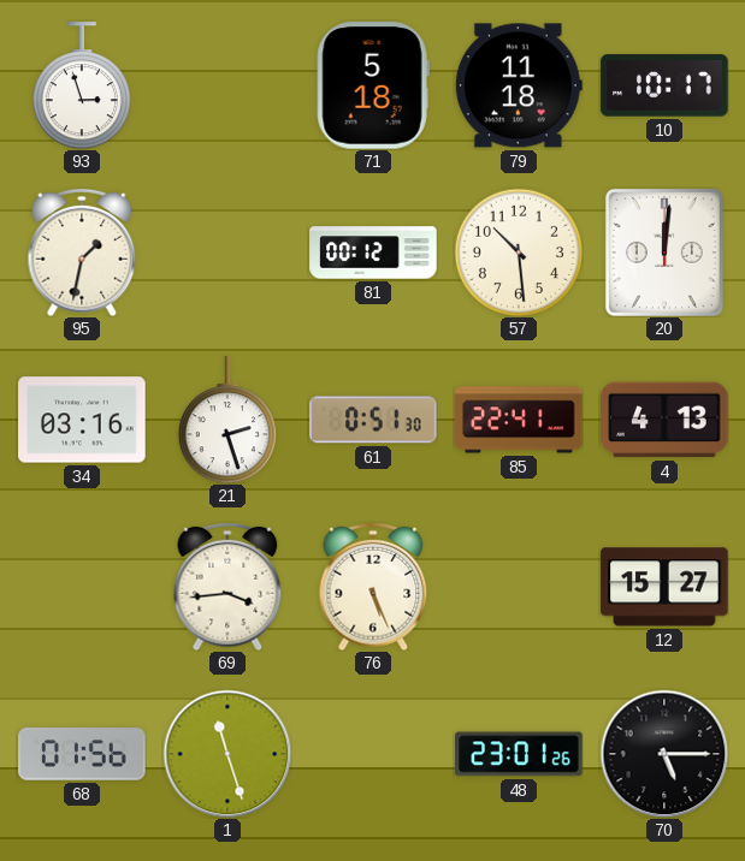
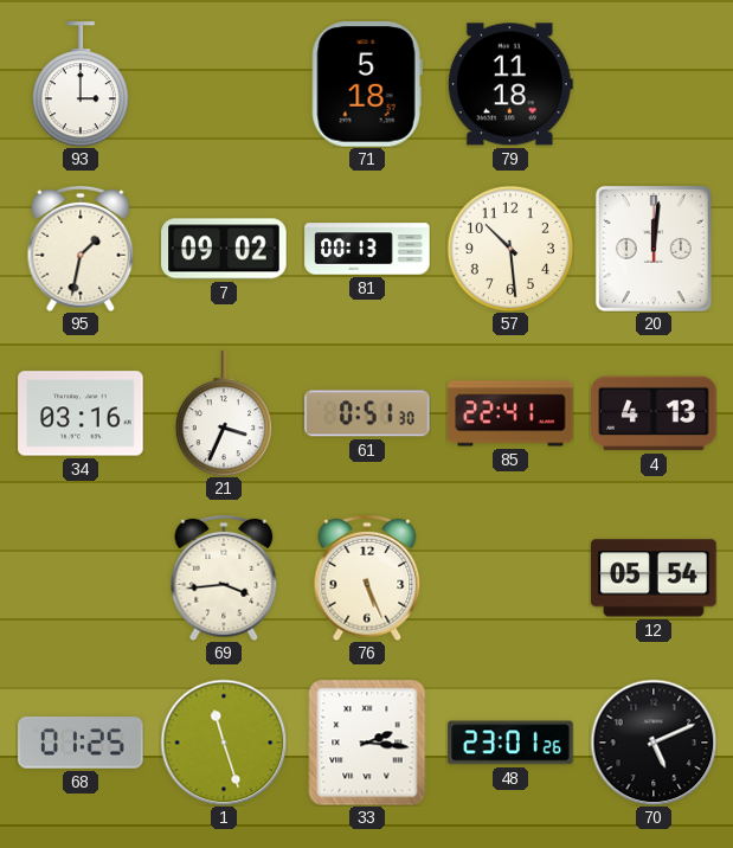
93: 2:57 -> 3:00
10: 10:17 -> none
7: none -> 09:02
81: 00:12 -> 00:13
21: 2:27 -> 3:34
12: 15:27 -> 05:54
68: 01:56 -> 01:25
33: none -> 2:16
70: 5:15 -> 5:11
